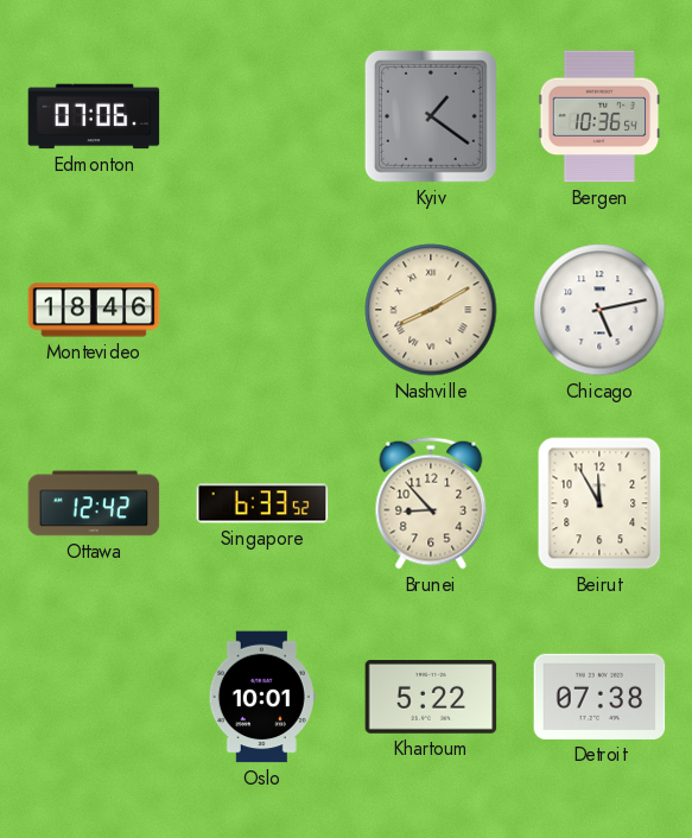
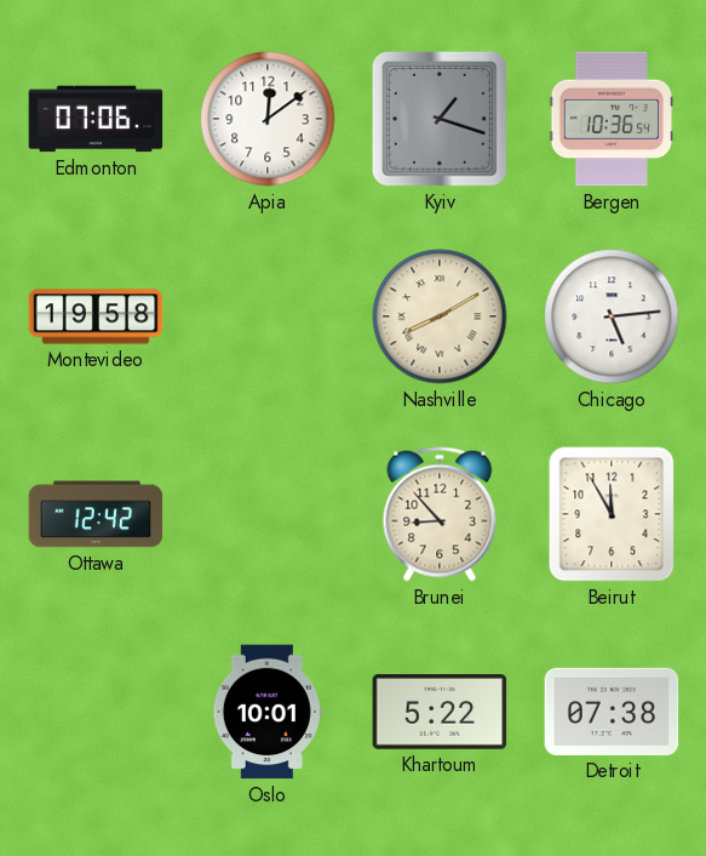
Apia: none -> 12:09
Kyiv: 1:21 -> 1:18
Montevideo: 18:46 -> 19:58
Chicago: 5:13 -> 5:14
Singapore: 6:33 -> none
